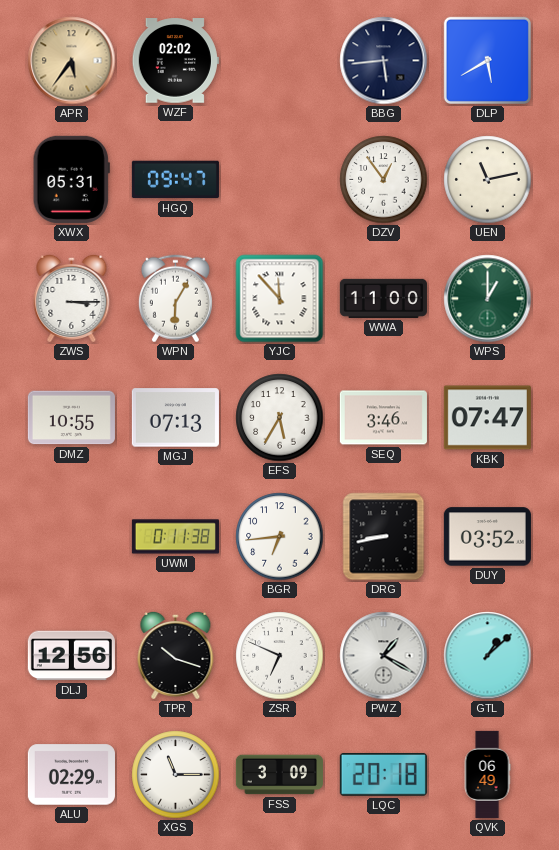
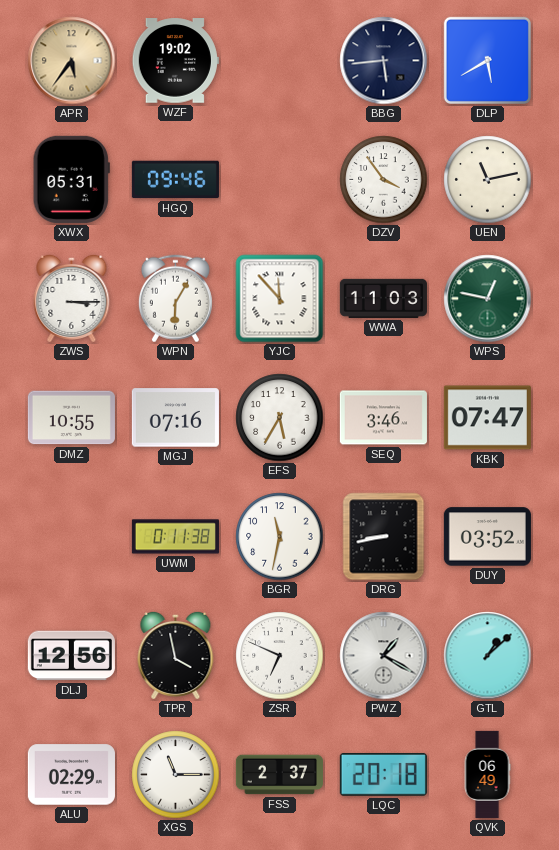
WZF: 02:02 -> 19:02
HGQ: 09:47 -> 09:46
DZV: 12:54 -> 3:54
WWA: 11:00 -> 11:03
WPS: 1:00 -> 12:47
MGJ: 07:13 -> 07:16
BGR: 6:44 -> 11:32
TPR: 10:18 -> 3:58
FSS: 3:09 -> 2:37
